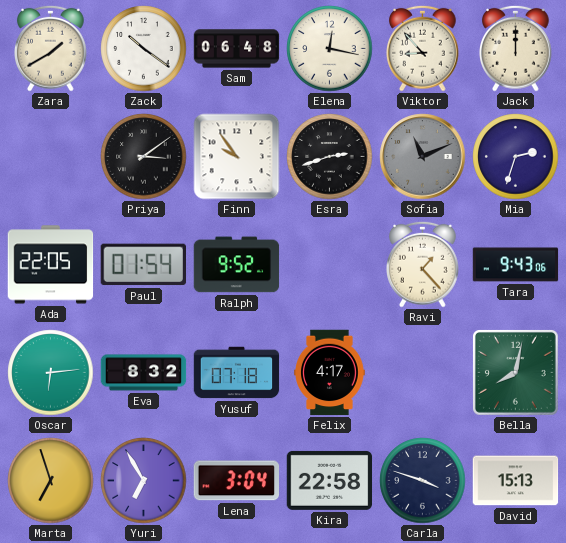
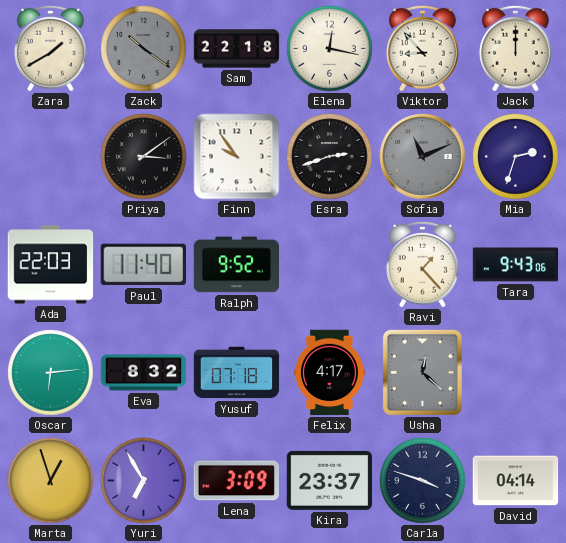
Zack dial: white -> grey
Sam: 06:48 -> 22:18
Ada: 22:05 -> 22:03
Paul: 01:54 -> 11:40
Usha: none -> 12:22
Bella: 8:02 -> none
Marta: 6:57 -> 12:57
Lena: 3:04 -> 3:09
Kira: 22:58 -> 23:37
David: 15:13 -> 04:14
